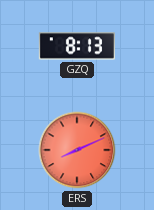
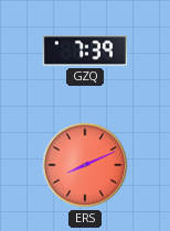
GZQ: 8:13 -> 7:39
